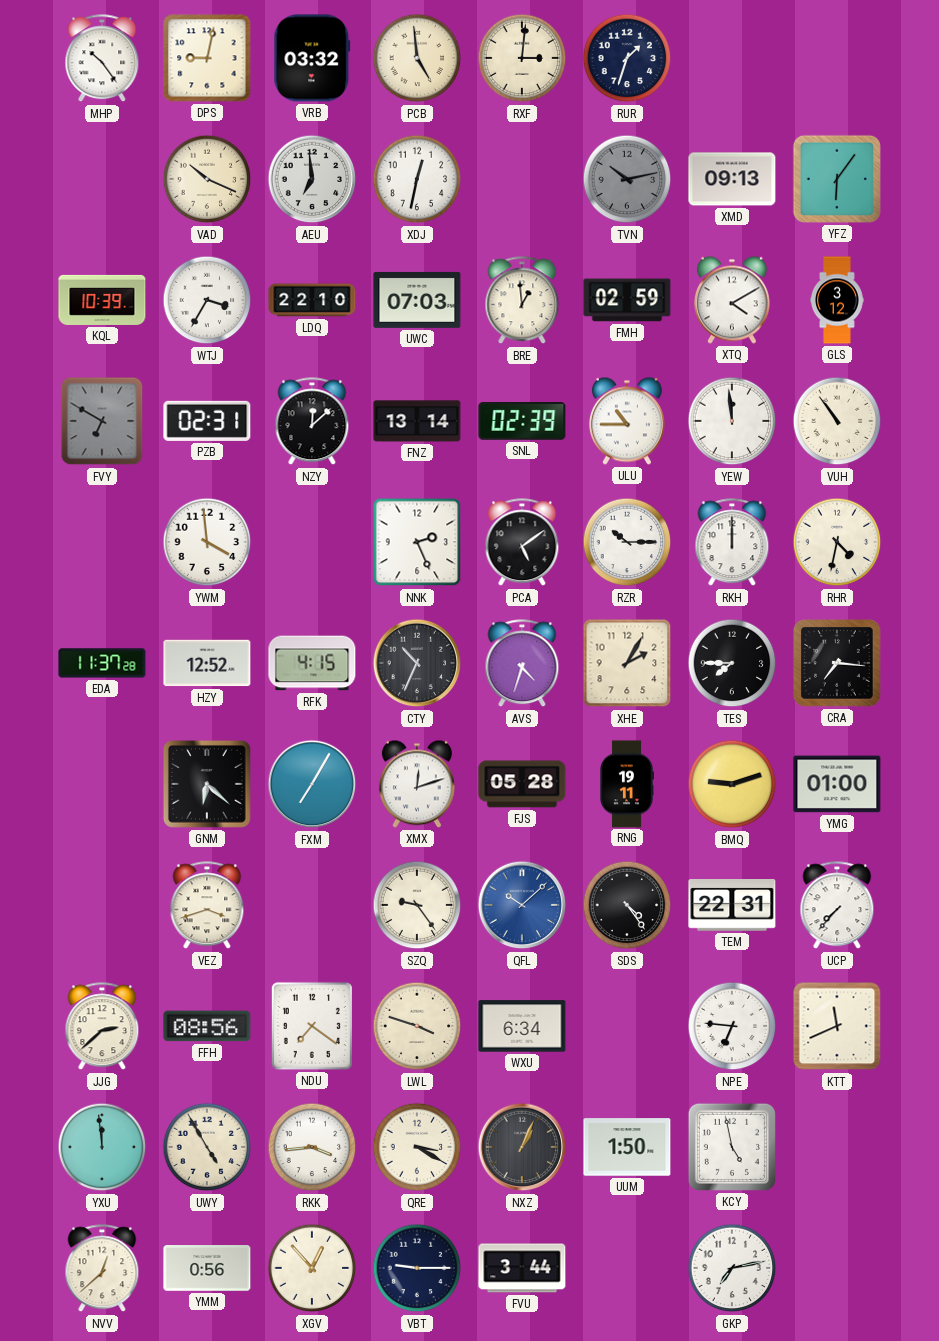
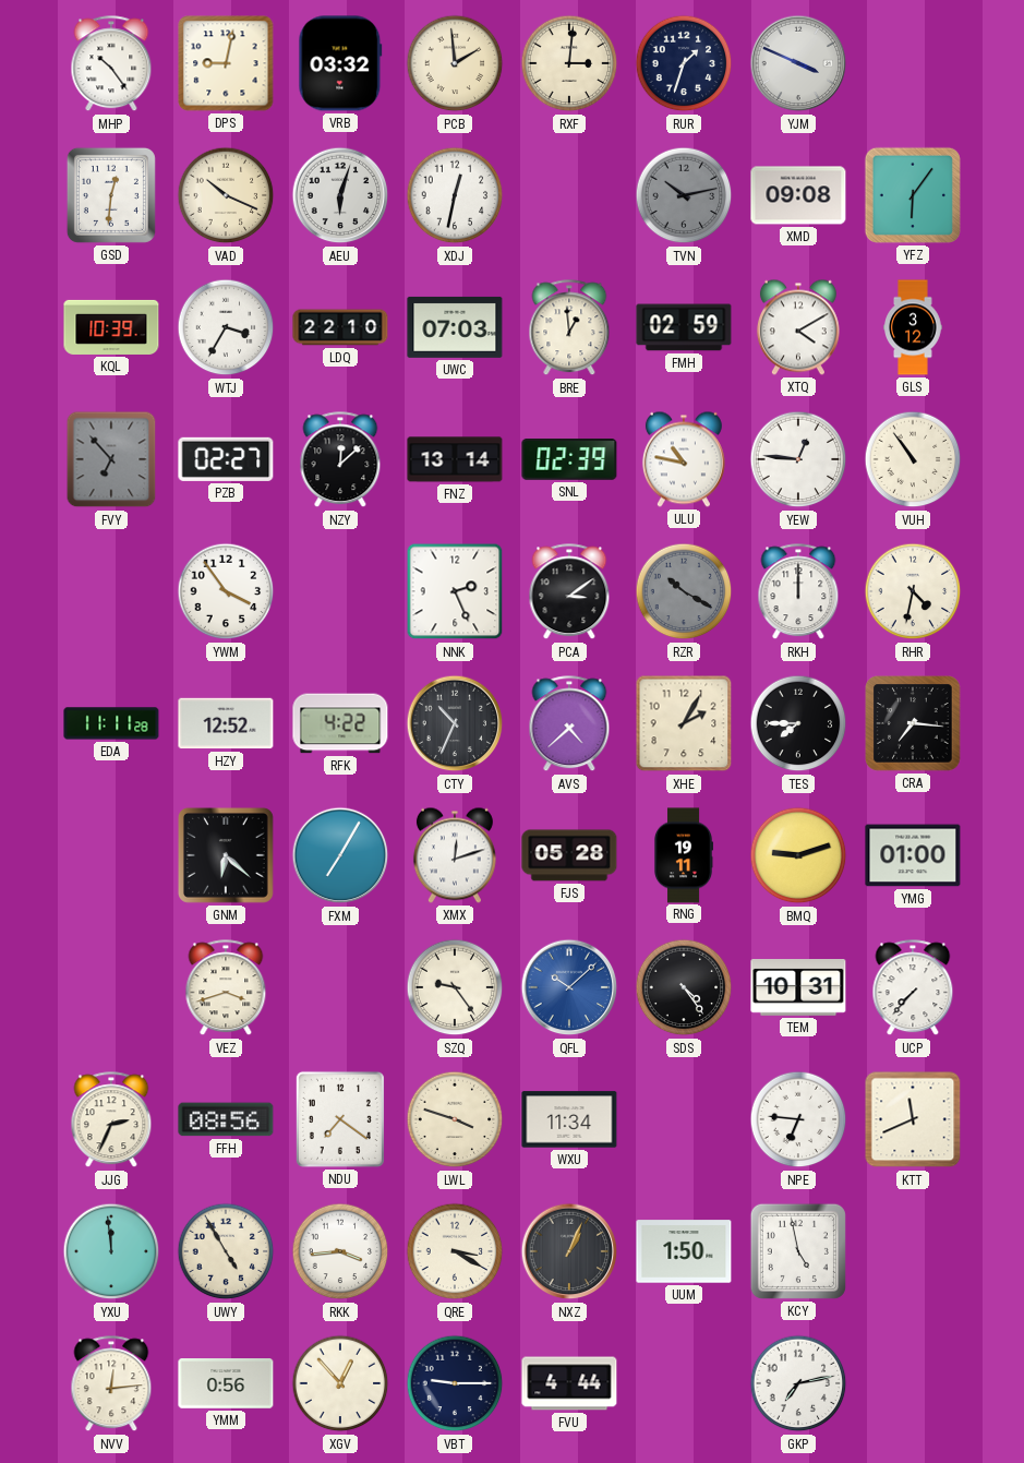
PCB: 4:59 -> 1:59
YJM: none -> 3:49
GSD: none -> 12:31
AEU: 6:59 -> 6:03
XMD: 09:13 -> 09:08
FVY: 6:50 -> 6:53
PZB: 02:31 -> 02:27
ULU: 10:45 -> 10:47
YEW: 11:59 -> 12:46
YWM: 3:59 -> 3:54
PCA: 5:09 -> 3:09
RZR: 10:15 -> 10:20
RZR dial: white -> grey
EDA: 11:37 -> 11:11
RFK: 4:15 -> 4:22
AVS: 4:33 -> 4:38
TEM: 22:31 -> 10:31
JJG: 2:38 -> 2:34
WXU: 6:34 -> 11:34
NVV: 12:38 -> 12:14
FVU: 3:44 -> 4:44
